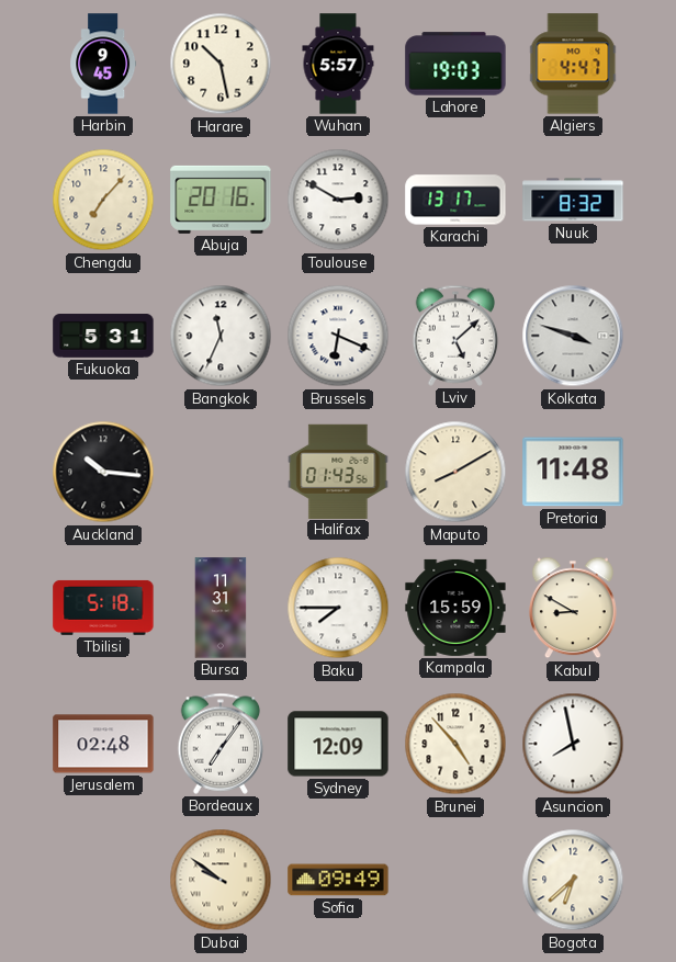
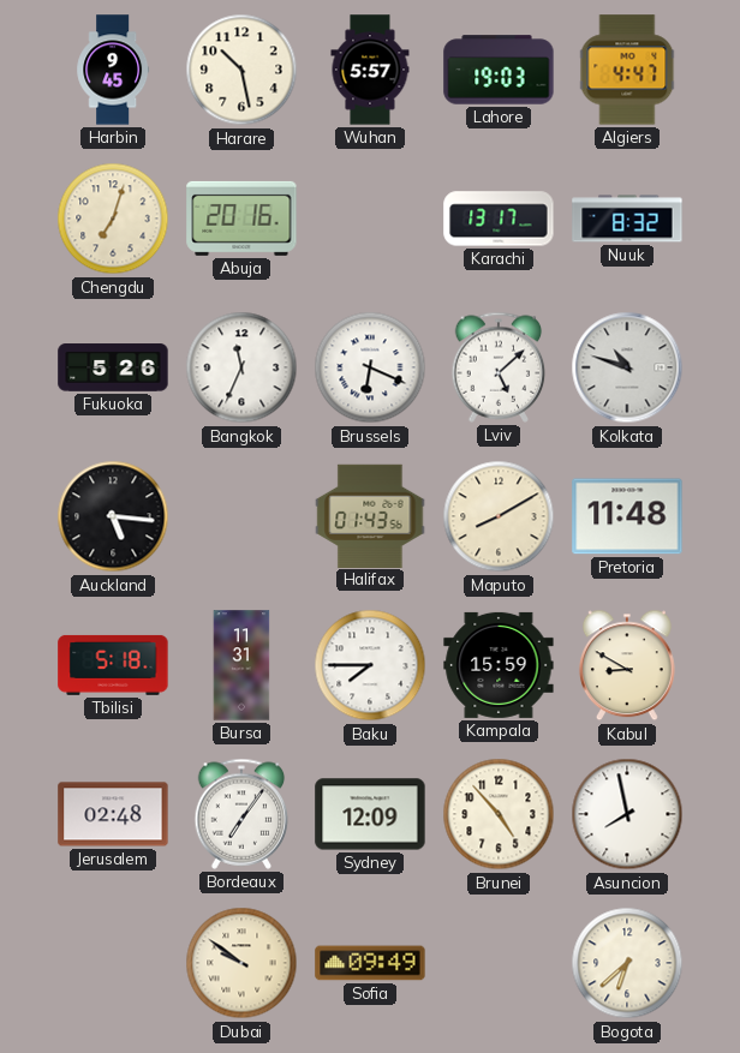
Chengdu: 7:07 -> 7:03
Toulouse: 2:50 -> none
Fukuoka: 5:31 -> 5:26
Kolkata: 3:48 -> 10:48
Auckland: 10:16 -> 5:16
